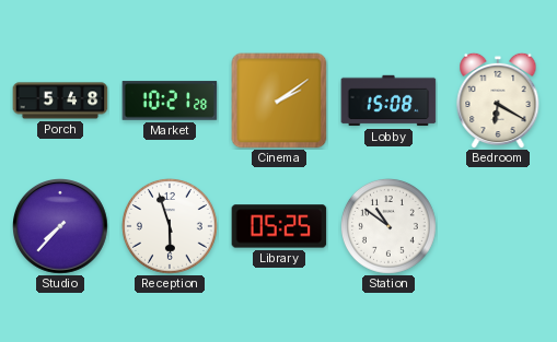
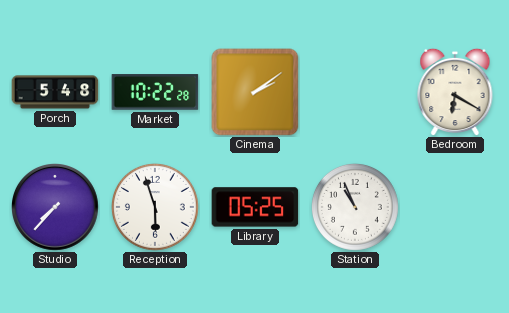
Market: 10:21 -> 10:22
Lobby: 15:08 -> none
Station: 10:51 -> 10:56
